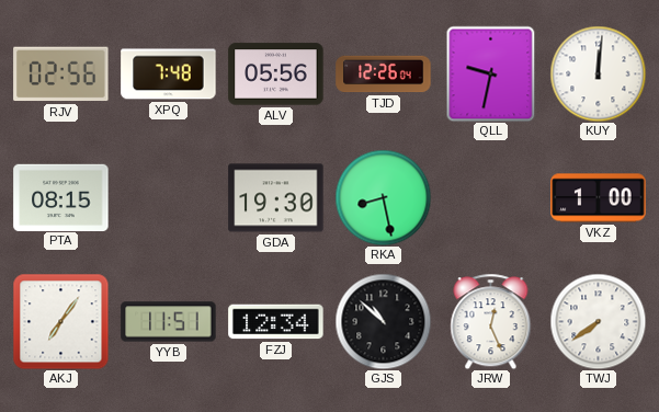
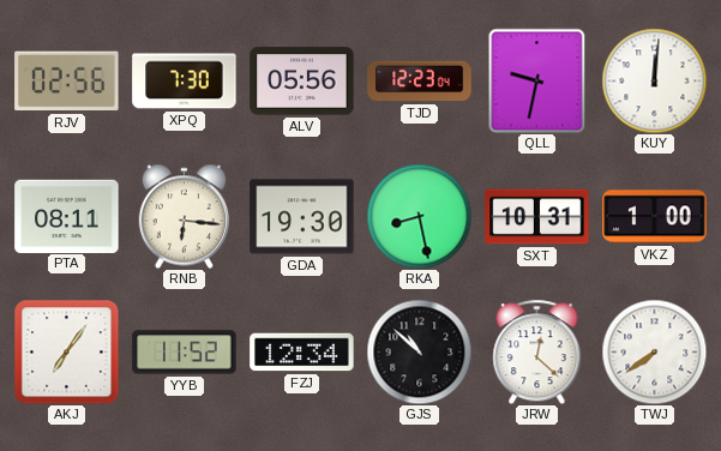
XPQ: 7:48 -> 7:30
TJD: 12:26 -> 12:23
PTA: 08:15 -> 08:11
RNB: none -> 6:16
SXT: none -> 10:31
YYB: 11:51 -> 11:52
JRW: 12:26 -> 12:22
